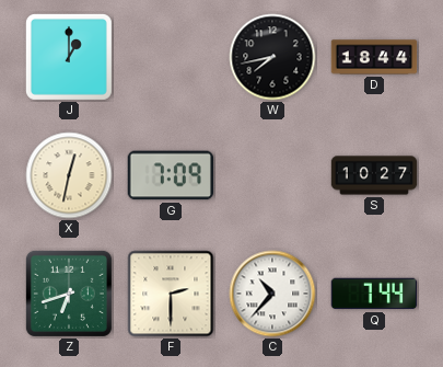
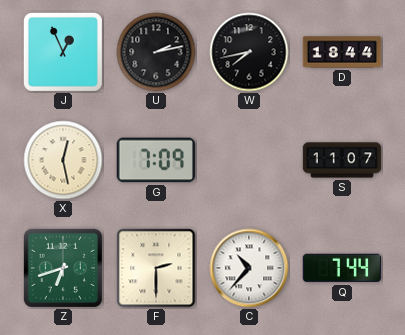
J: 1:00 -> 12:56
U: none -> 2:13
X: 12:32 -> 12:28
S: 10:27 -> 11:07
